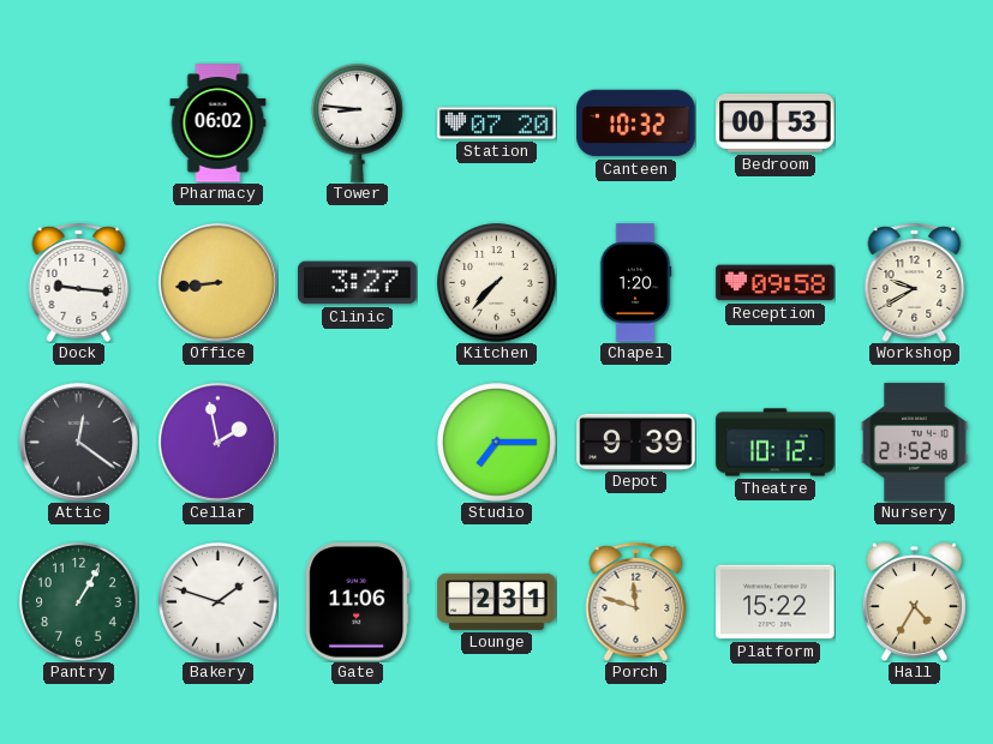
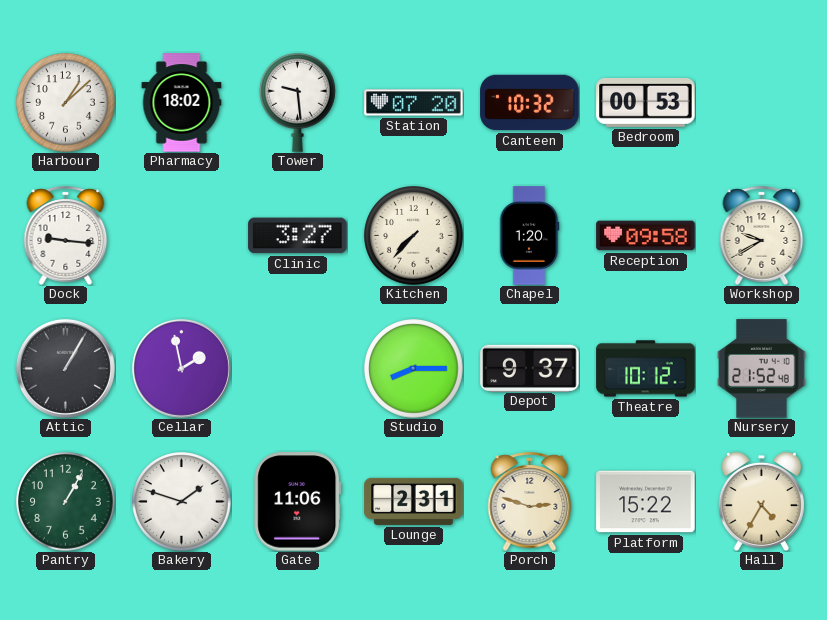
Harbour: none -> 1:08
Pharmacy: 06:02 -> 18:02
Tower: 8:46 -> 9:29
Office: 8:44 -> none
Attic: 12:21 -> 1:05
Studio: 7:15 -> 8:15
Depot: 9:39 -> 9:37
Porch: 11:48 -> 2:48
